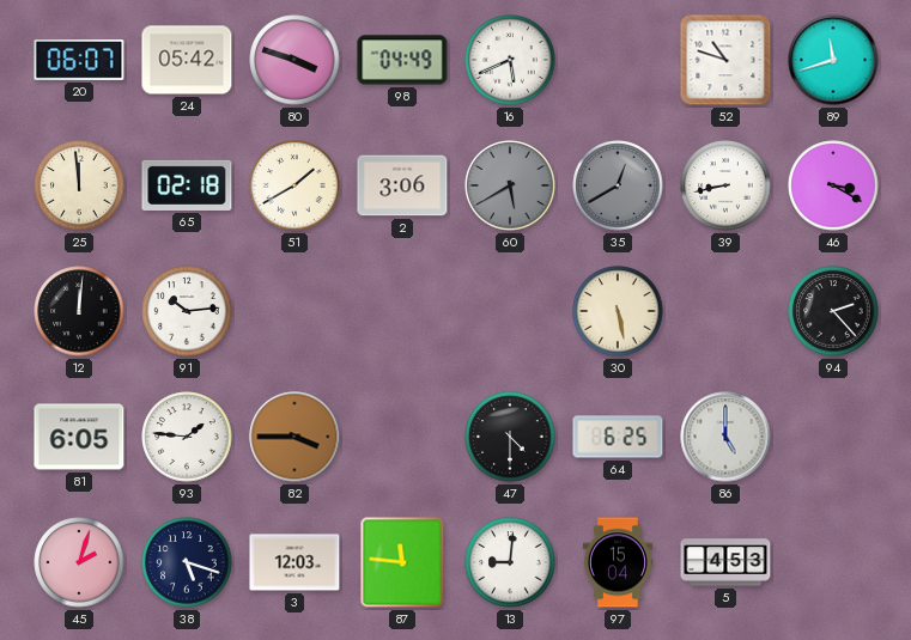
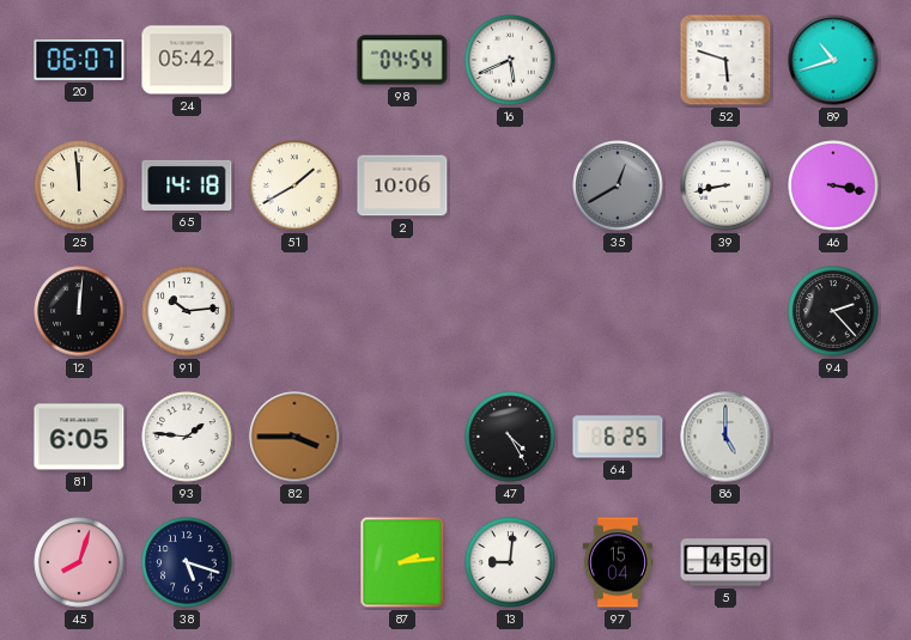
80: 3:48 -> none
98: 04:49 -> 04:54
52: 10:48 -> 5:48
89: 11:42 -> 10:42
65: 02:18 -> 14:18
2: 3:06 -> 10:06
60: 5:40 -> none
46: 3:20 -> 3:17
30: 5:28 -> none
47: 4:30 -> 4:25
45: 2:03 -> 8:03
3: 12:03 -> none
87: 11:46 -> 2:14
5: 4:53 -> 4:50
